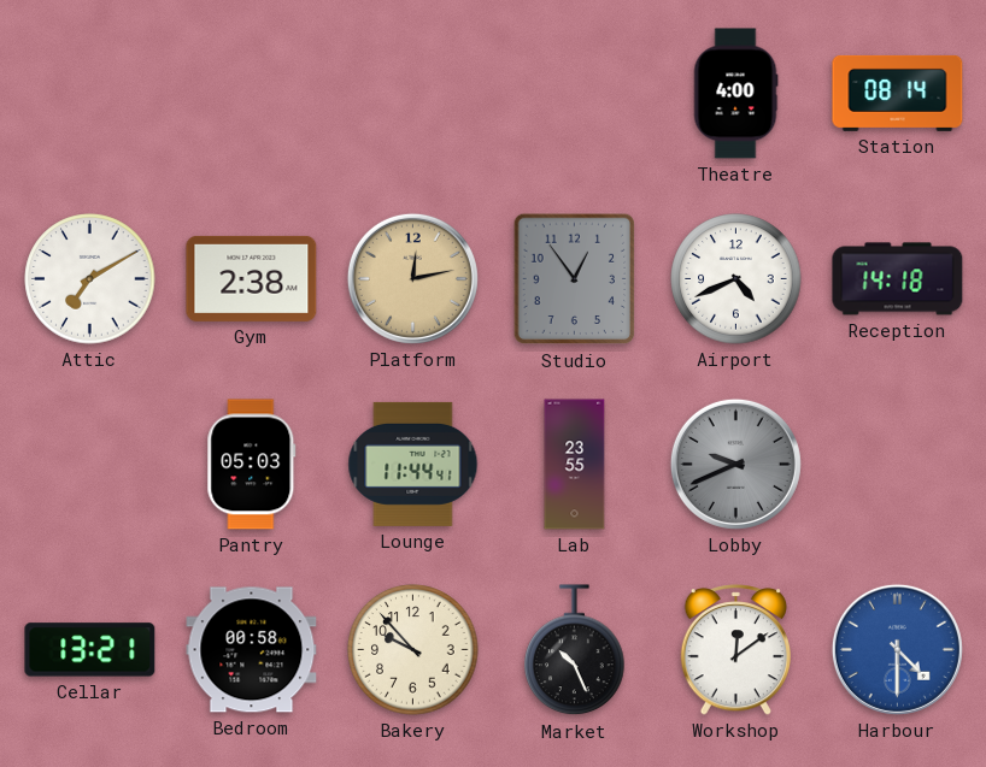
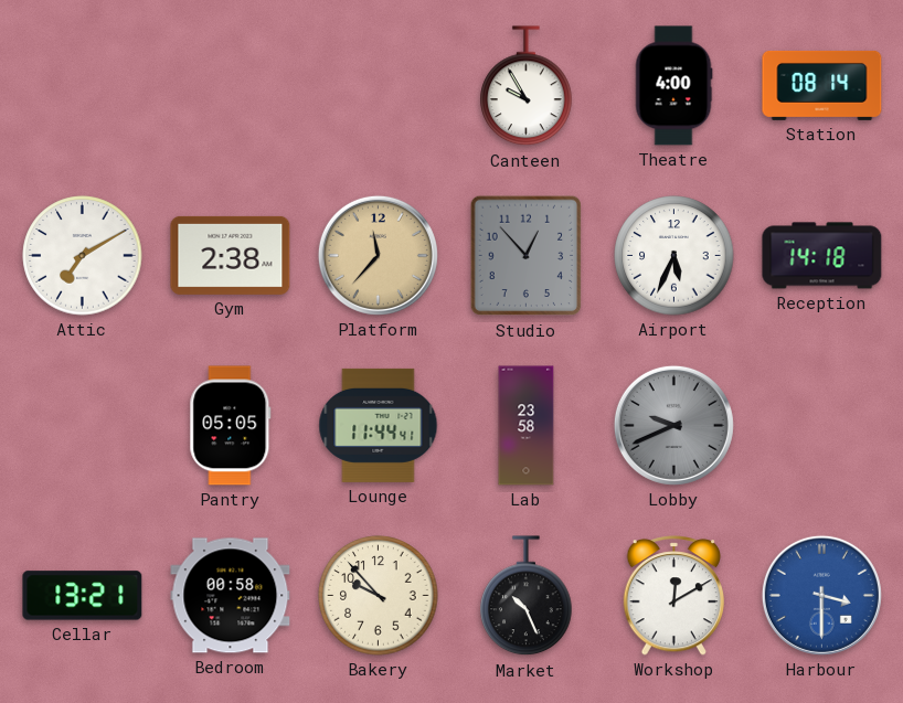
Canteen: none -> 9:55
Platform: 12:13 -> 11:37
Studio: 12:54 -> 12:53
Airport: 4:41 -> 5:34
Pantry: 05:03 -> 05:05
Lab: 23:55 -> 23:58
Workshop: 12:09 -> 12:10
Harbour: 4:30 -> 3:30
